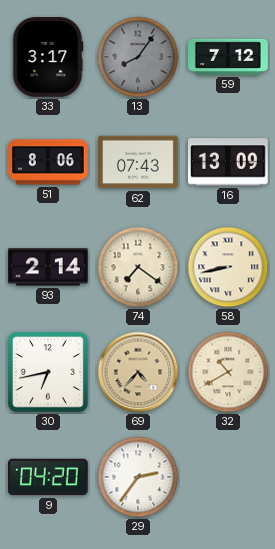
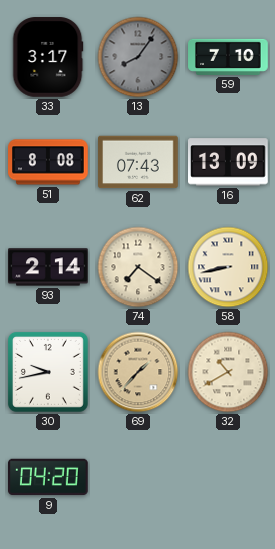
59: 7:12 -> 7:10
51: 8:06 -> 8:08
30: 6:43 -> 9:43
69: 4:37 -> 1:37
29: 2:36 -> none
